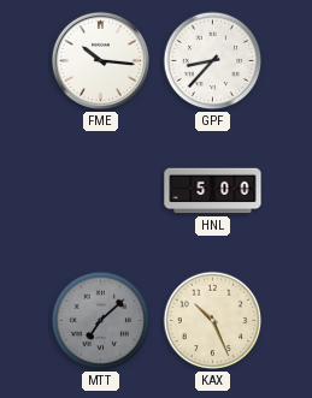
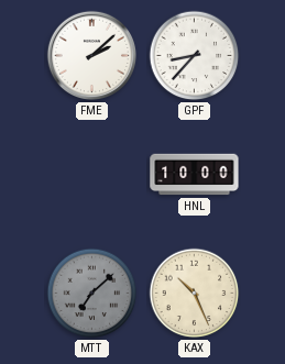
FME: 10:16 -> 2:08
HNL: 5:00 -> 10:00
